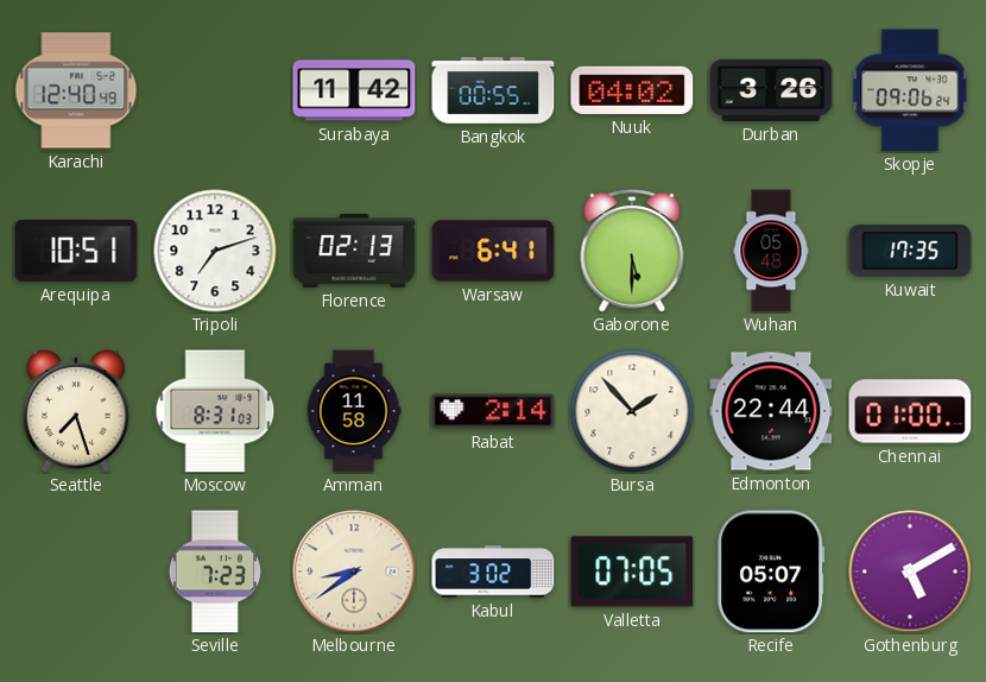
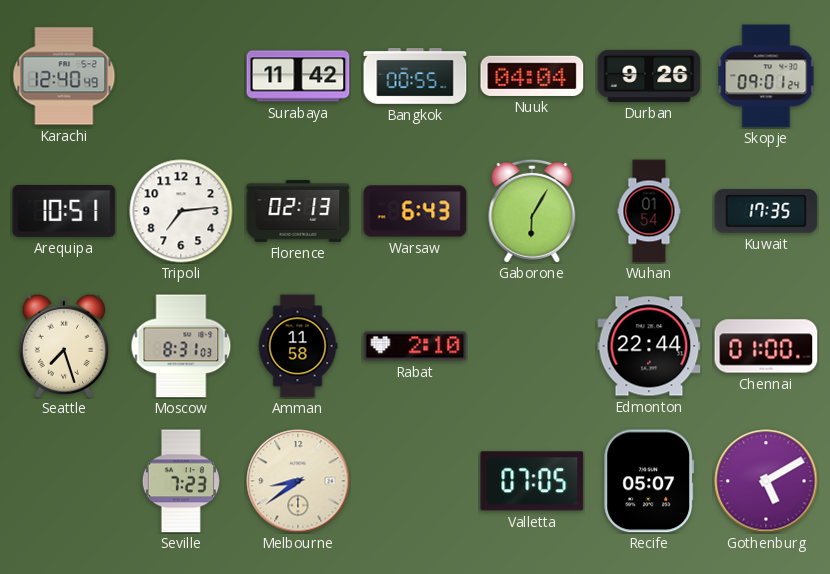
Nuuk: 04:02 -> 04:04
Durban: 3:26 -> 9:26
Skopje: 09:06 -> 09:01
Tripoli: 7:12 -> 7:14
Warsaw: 6:41 -> 6:43
Gaborone: 5:30 -> 6:05
Wuhan: 05:48 -> 01:54
Rabat: 2:14 -> 2:10
Bursa: 1:53 -> none
Kabul: 3:02 -> none
